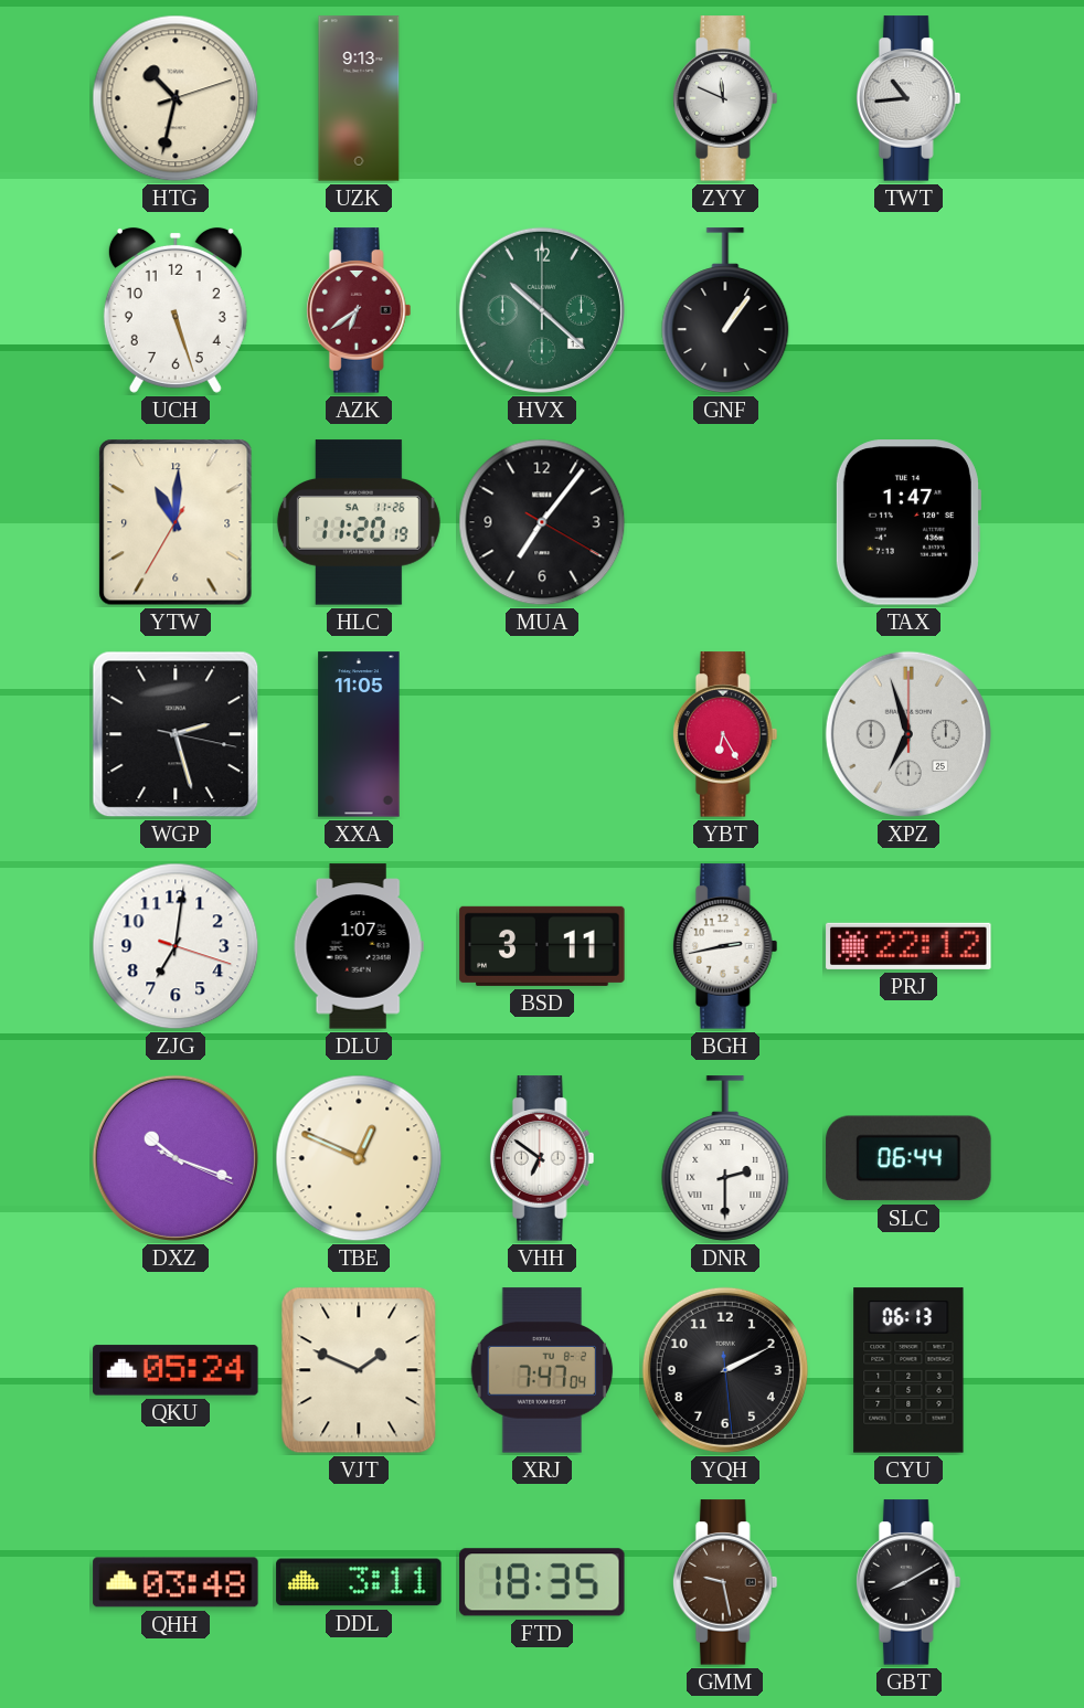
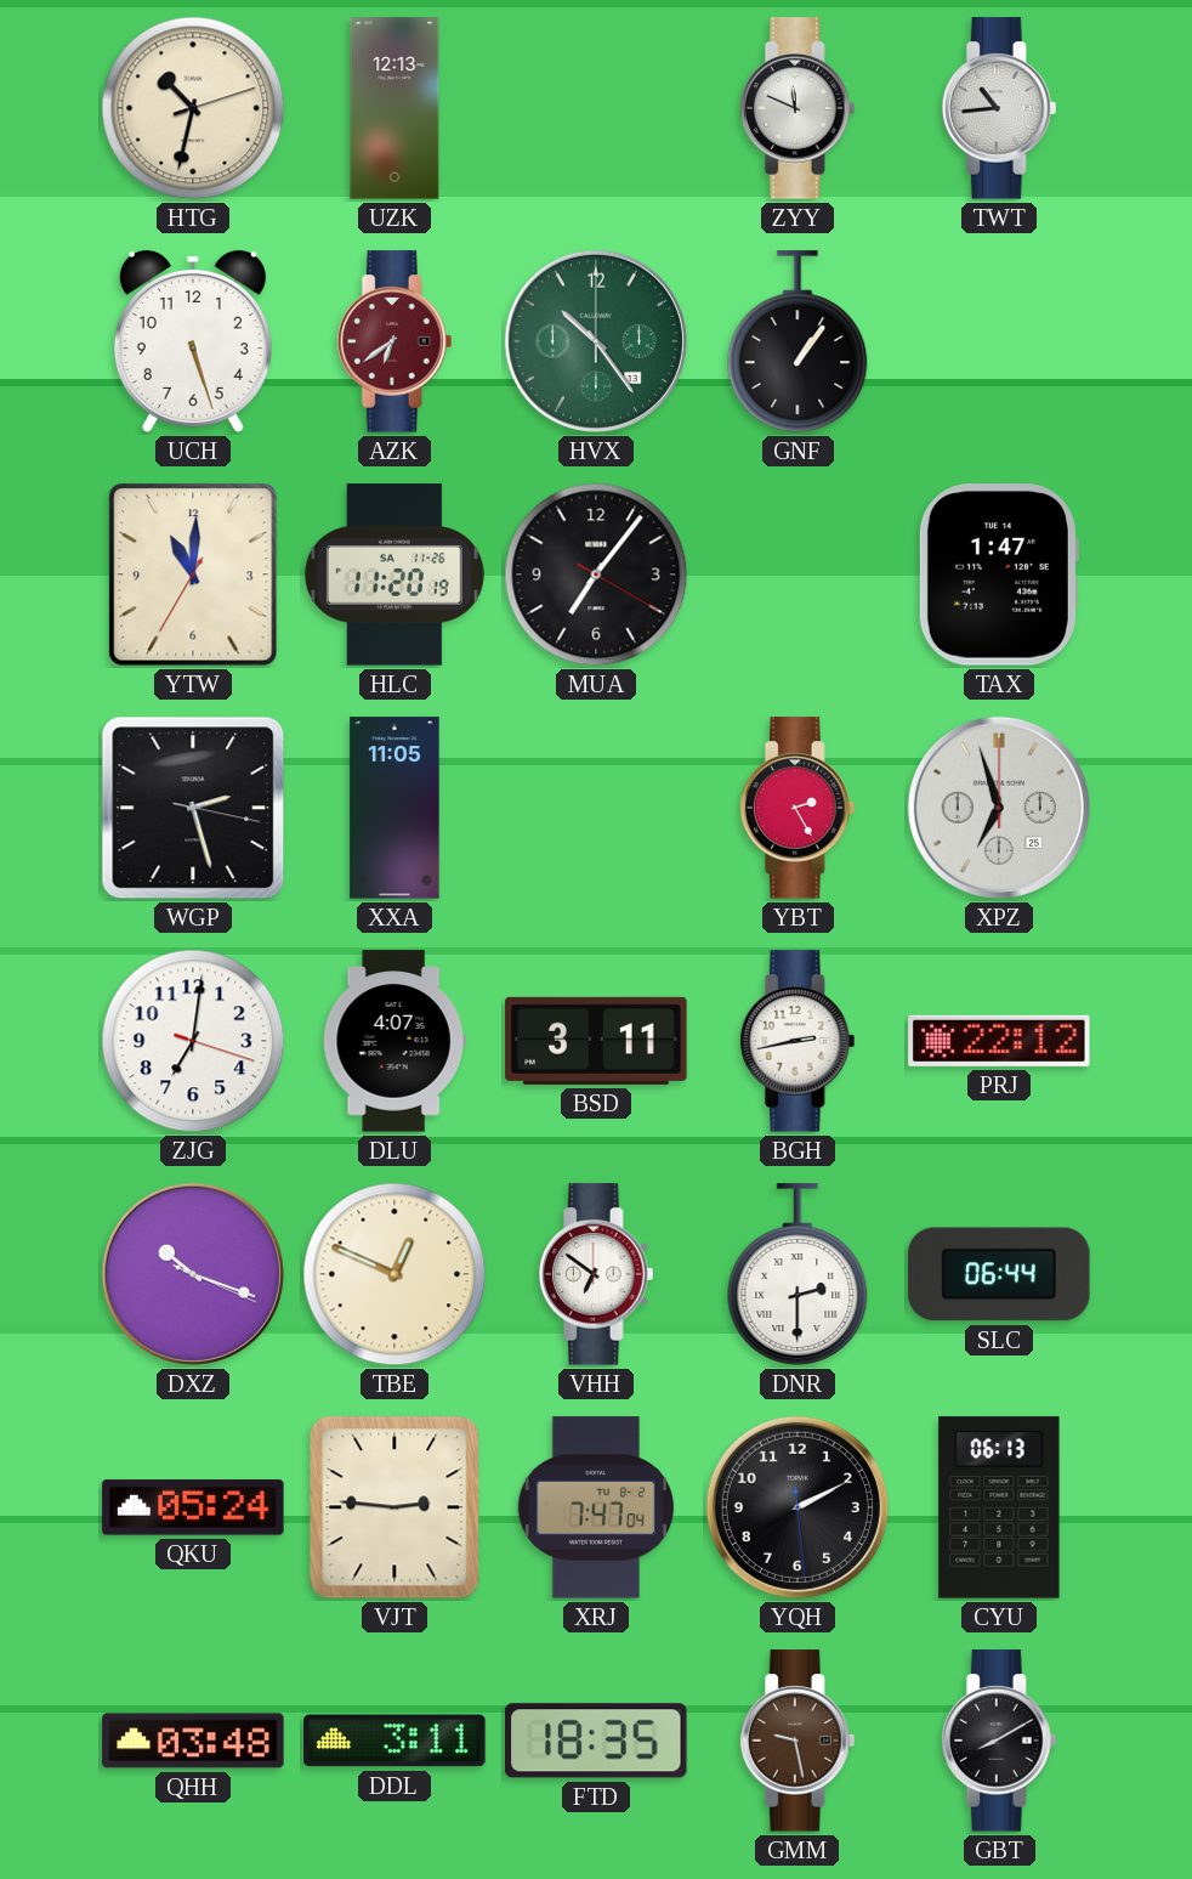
UZK: 9:13 -> 12:13
HVX: 10:22 -> 10:24
YBT: 6:25 -> 2:25
DLU: 1:07 -> 4:07
VJT: 1:49 -> 2:46
